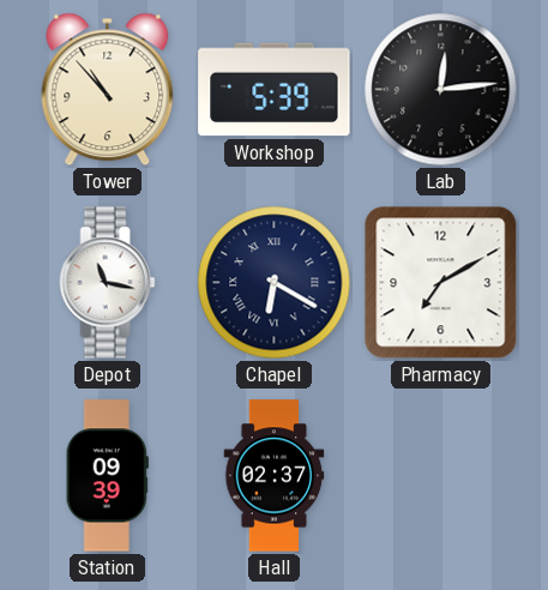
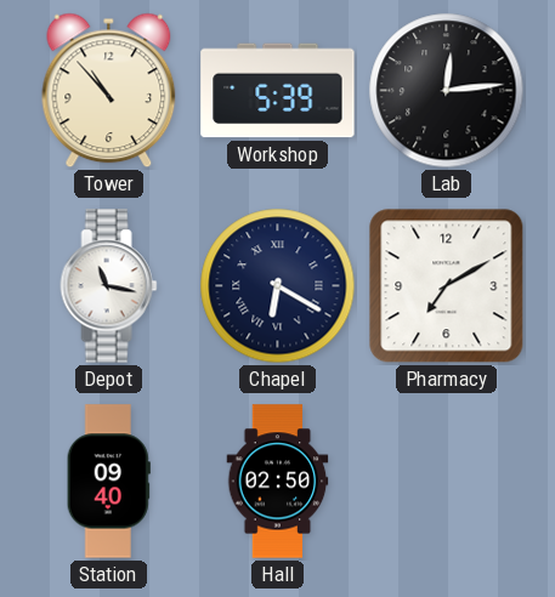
Station: 09:39 -> 09:40
Hall: 02:37 -> 02:50
